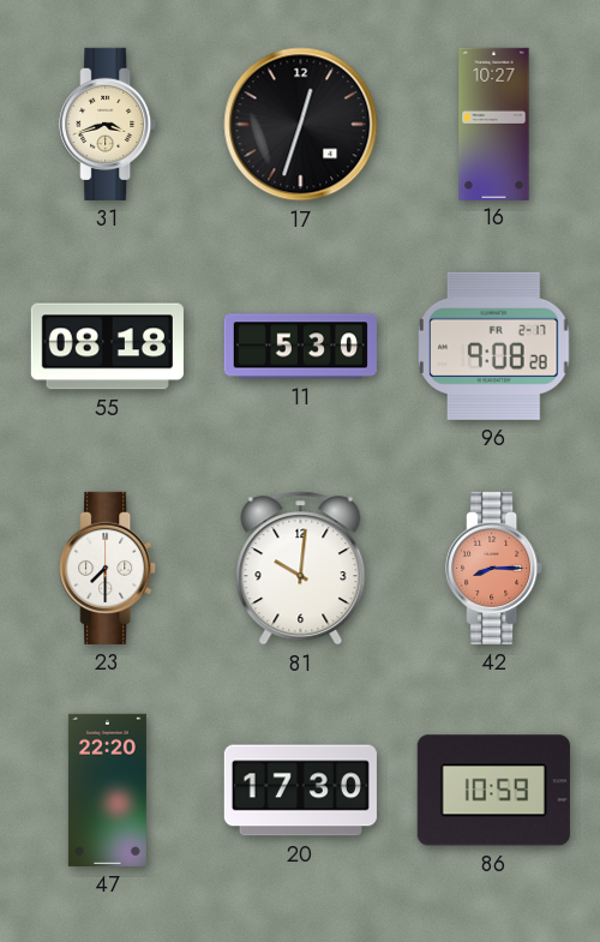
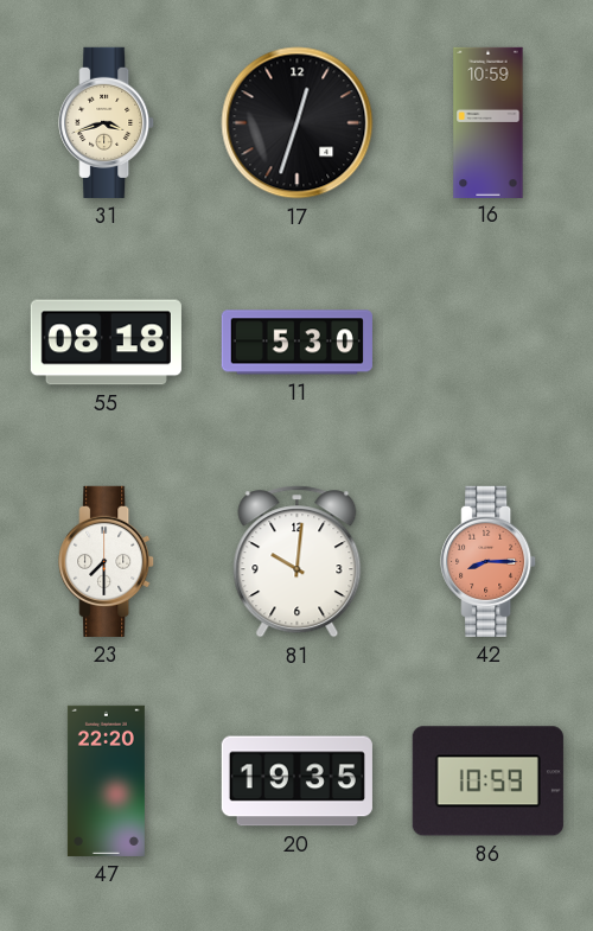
16: 10:27 -> 10:59
96: 9:08 -> none
20: 17:30 -> 19:35
